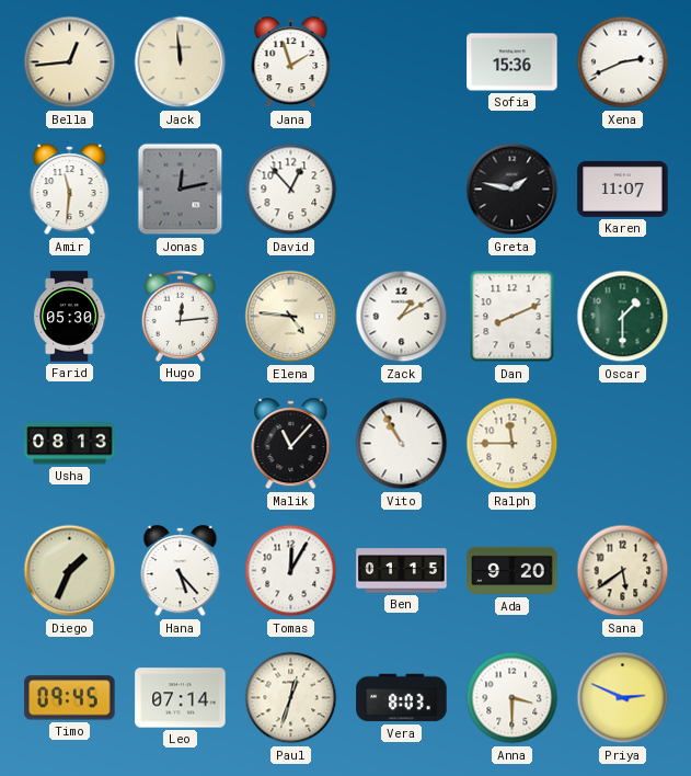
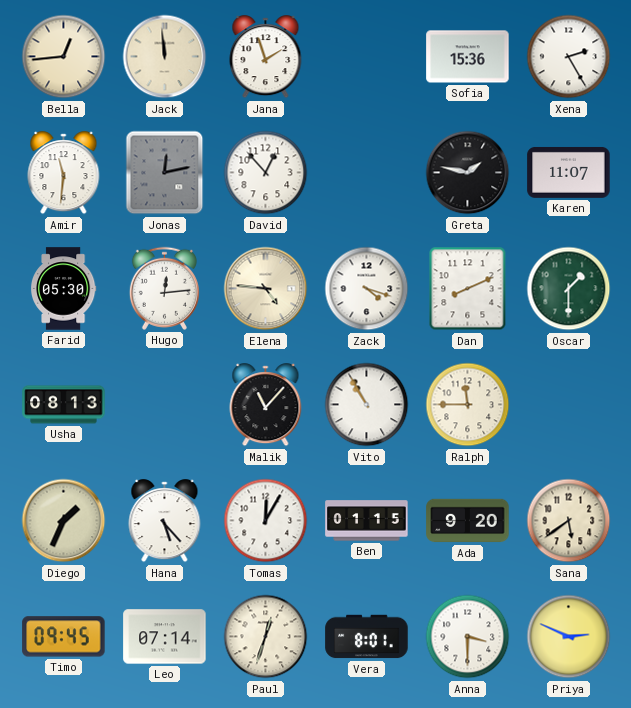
Xena: 2:41 -> 2:25
Zack: 1:10 -> 4:18
Vera: 8:03 -> 8:01
